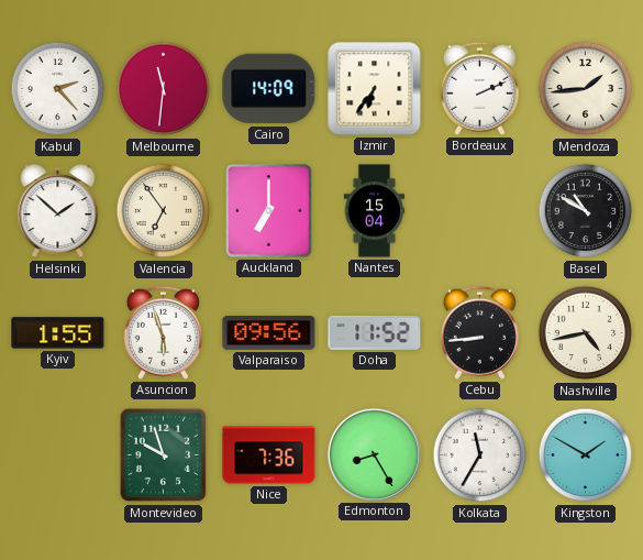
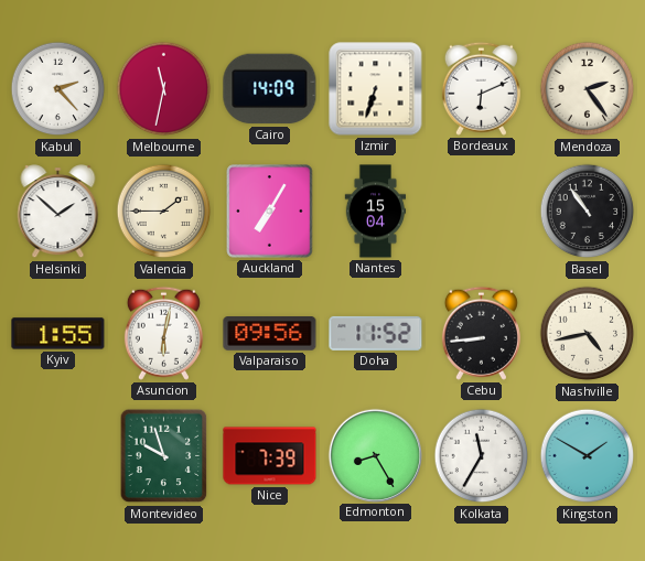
Melbourne: 11:31 -> 11:32
Izmir: 6:36 -> 6:33
Bordeaux: 2:11 -> 6:11
Mendoza: 1:44 -> 2:24
Valencia: 6:54 -> 1:45
Auckland: 7:00 -> 7:05
Basel: 10:50 -> 10:54
Asuncion: 5:57 -> 6:02
Nice: 7:36 -> 7:39
